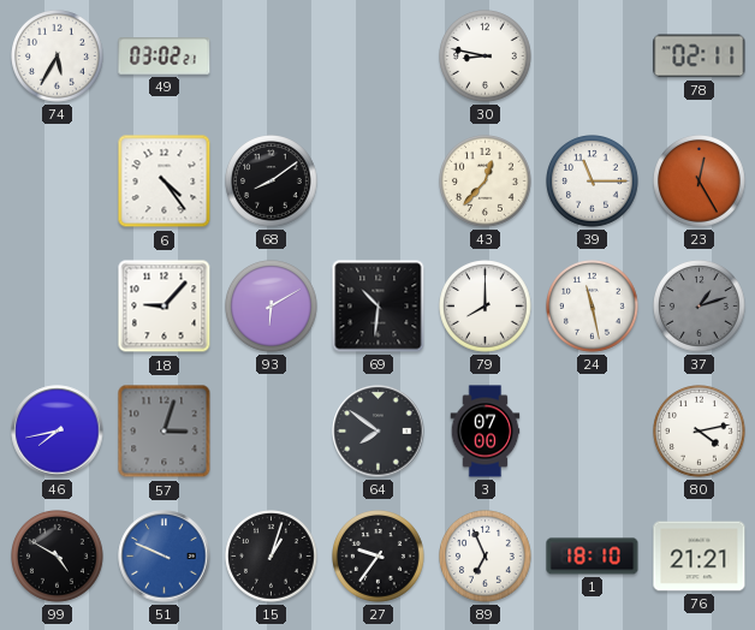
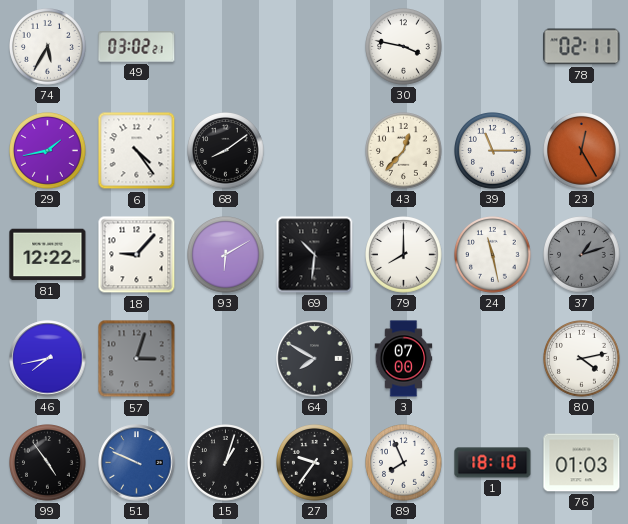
30: 8:47 -> 3:47
29: none -> 1:43
81: none -> 12:22
64: 7:51 -> 7:50
99: 4:50 -> 4:54
89: 6:56 -> 7:56
76: 21:21 -> 01:03
